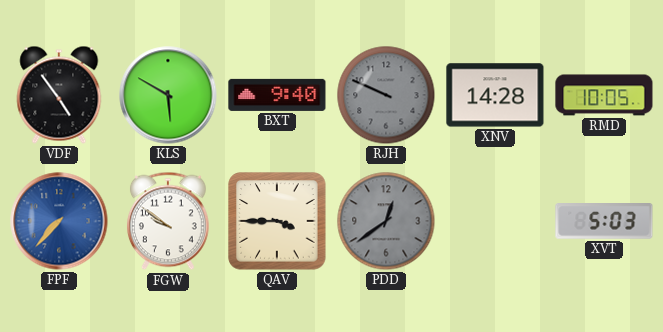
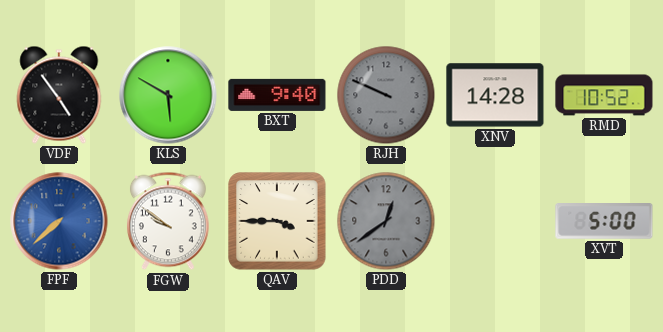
RMD: 10:05 -> 10:52
FPF: 7:37 -> 7:38
XVT: 5:03 -> 5:00
